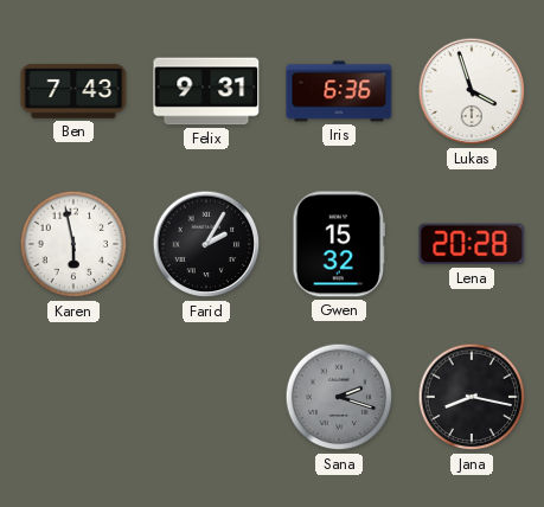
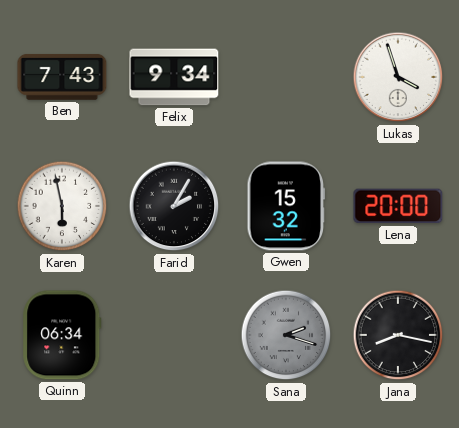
Felix: 9:31 -> 9:34
Iris: 6:36 -> none
Lena: 20:28 -> 20:00
Quinn: none -> 06:34
